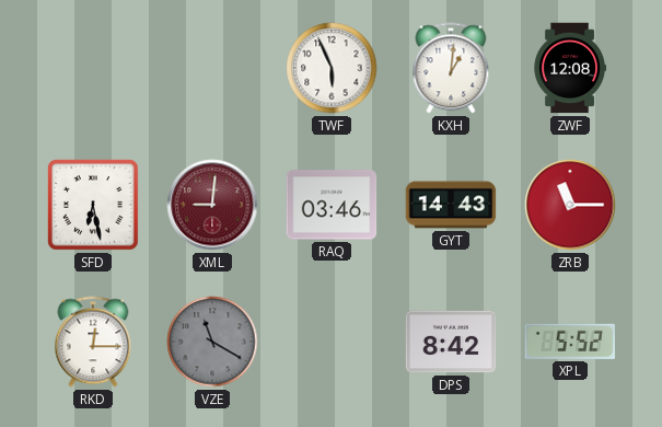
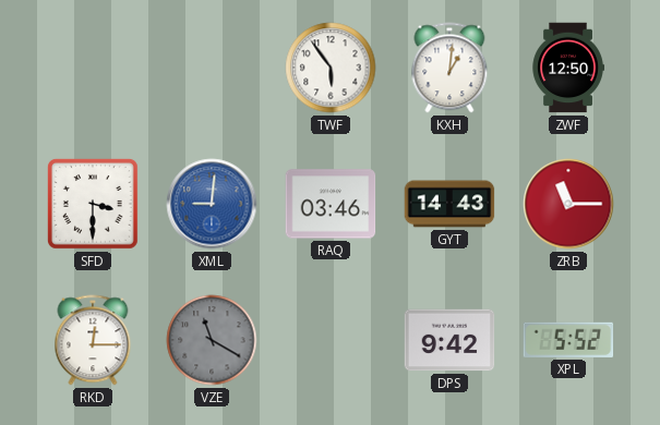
TWF: 5:56 -> 5:54
ZWF: 12:08 -> 12:50
SFD: 6:28 -> 3:30
XML dial: burgundy -> blue
DPS: 8:42 -> 9:42
